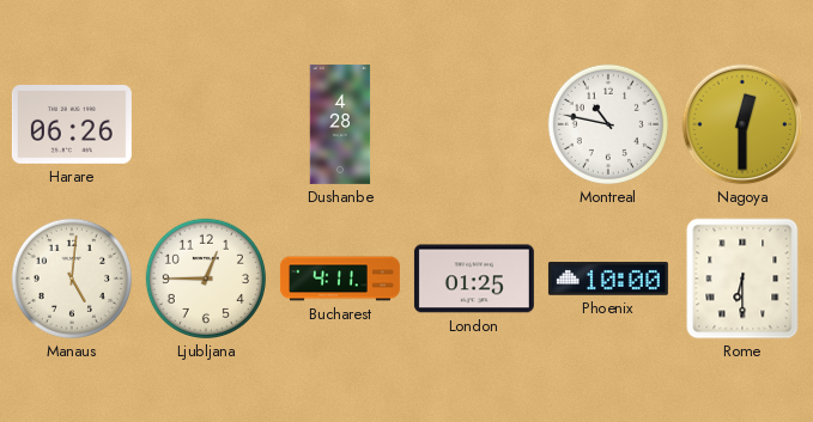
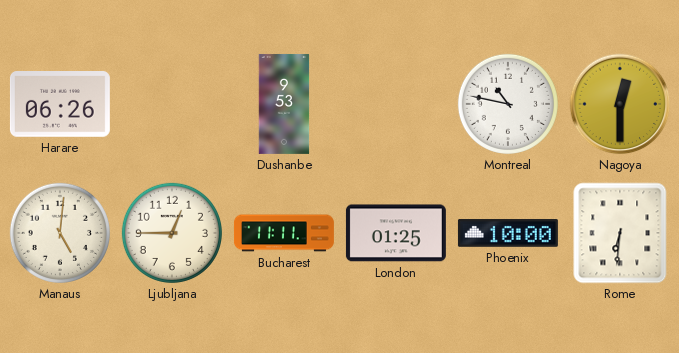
Dushanbe: 4:28 -> 9:53
Bucharest: 4:11 -> 11:11
Rome: 6:30 -> 6:31
